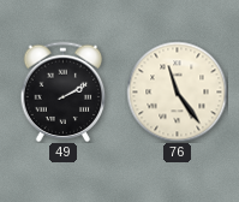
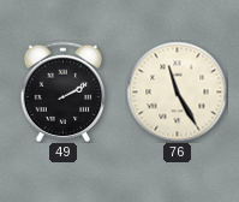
76: 11:24 -> 11:25
